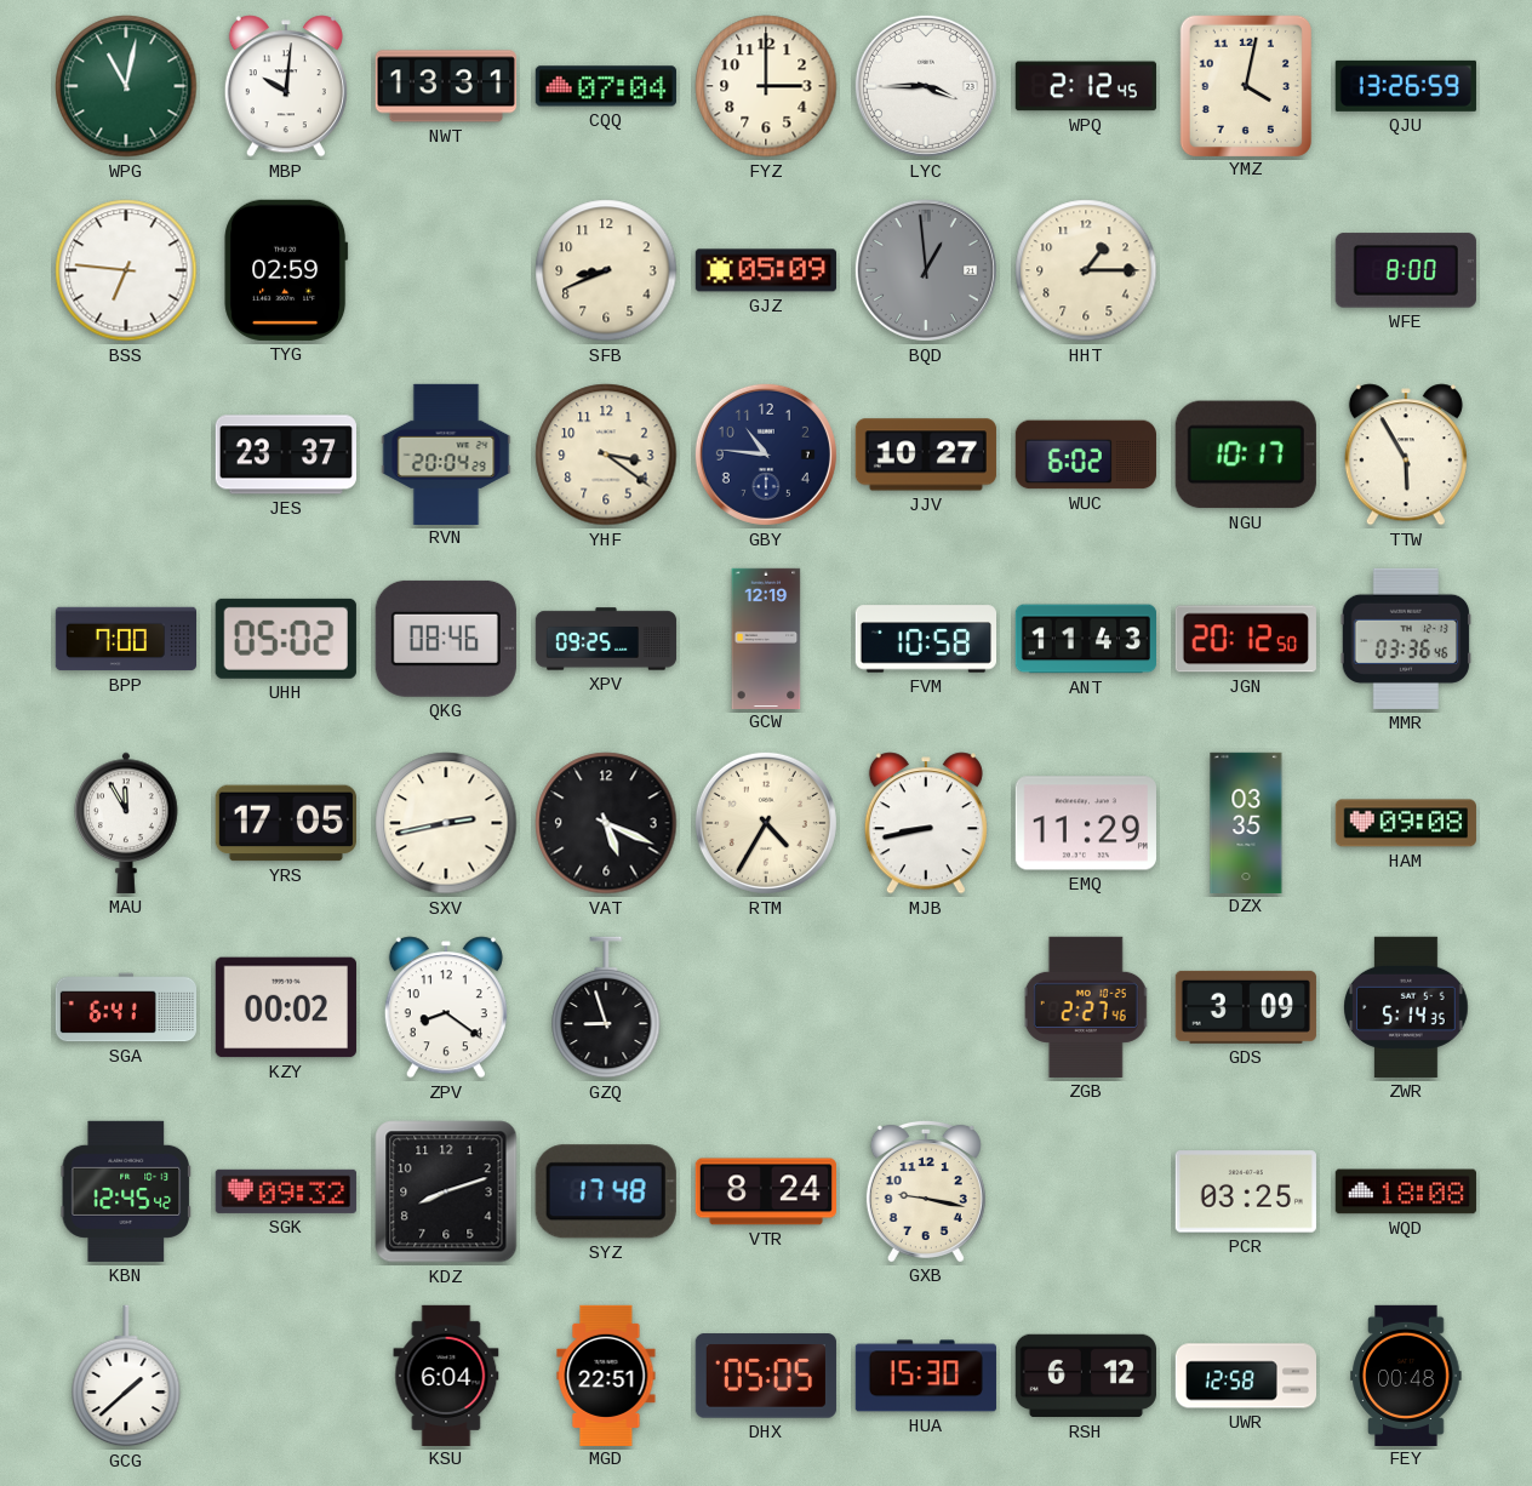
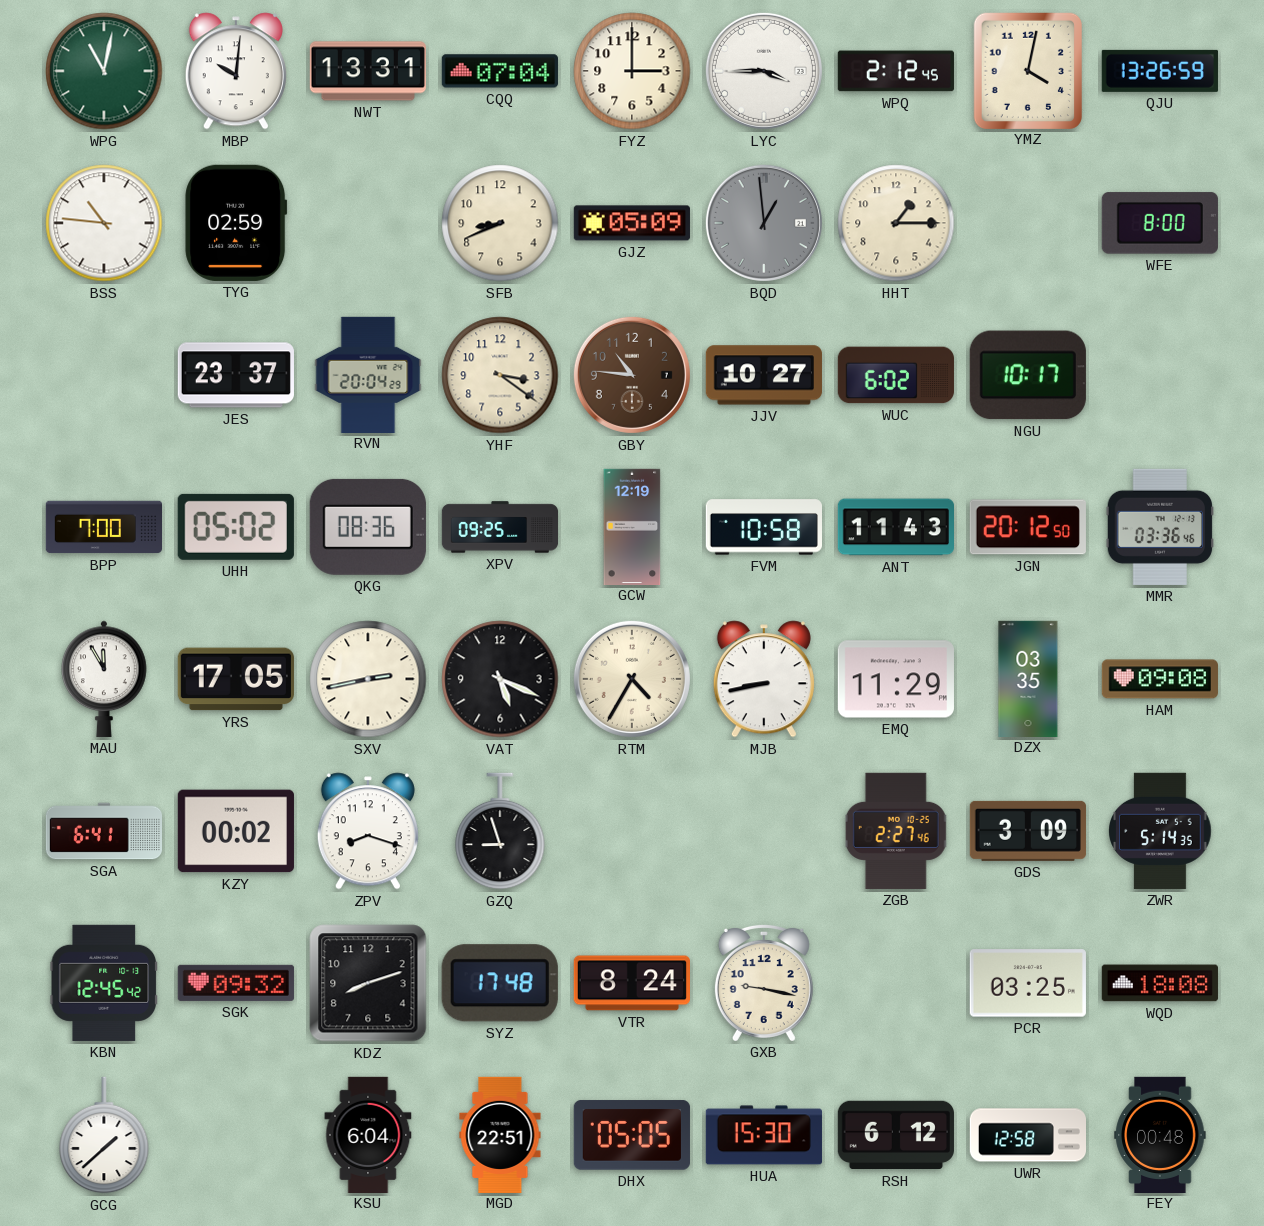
BSS: 6:46 -> 10:46
GBY dial: navy -> brown
TTW: 5:55 -> none
QKG: 08:46 -> 08:36
ZPV: 8:21 -> 8:18
